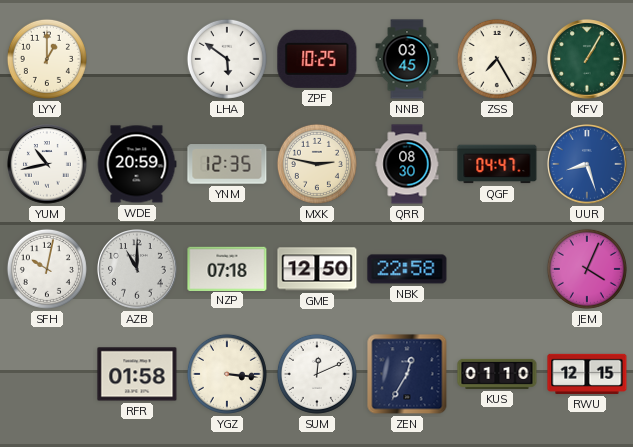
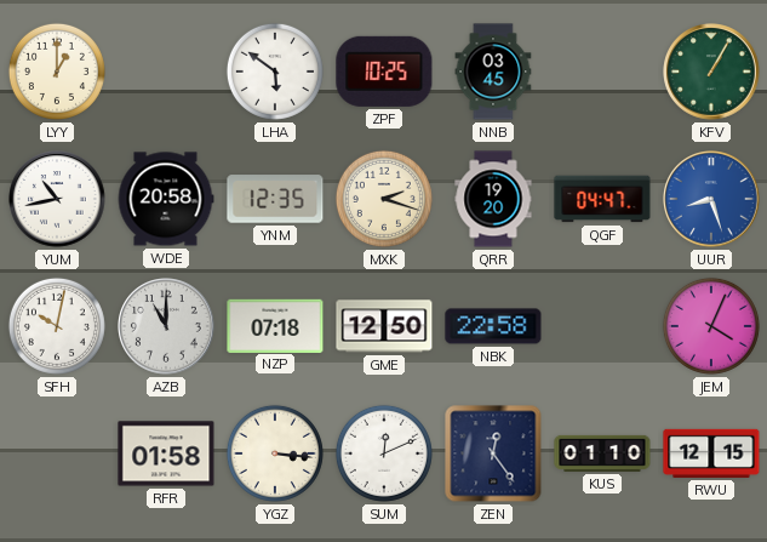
ZSS: 7:25 -> none
WDE: 20:59 -> 20:58
MXK: 2:47 -> 2:18
QRR: 08:30 -> 19:20
ZEN: 12:35 -> 12:24
